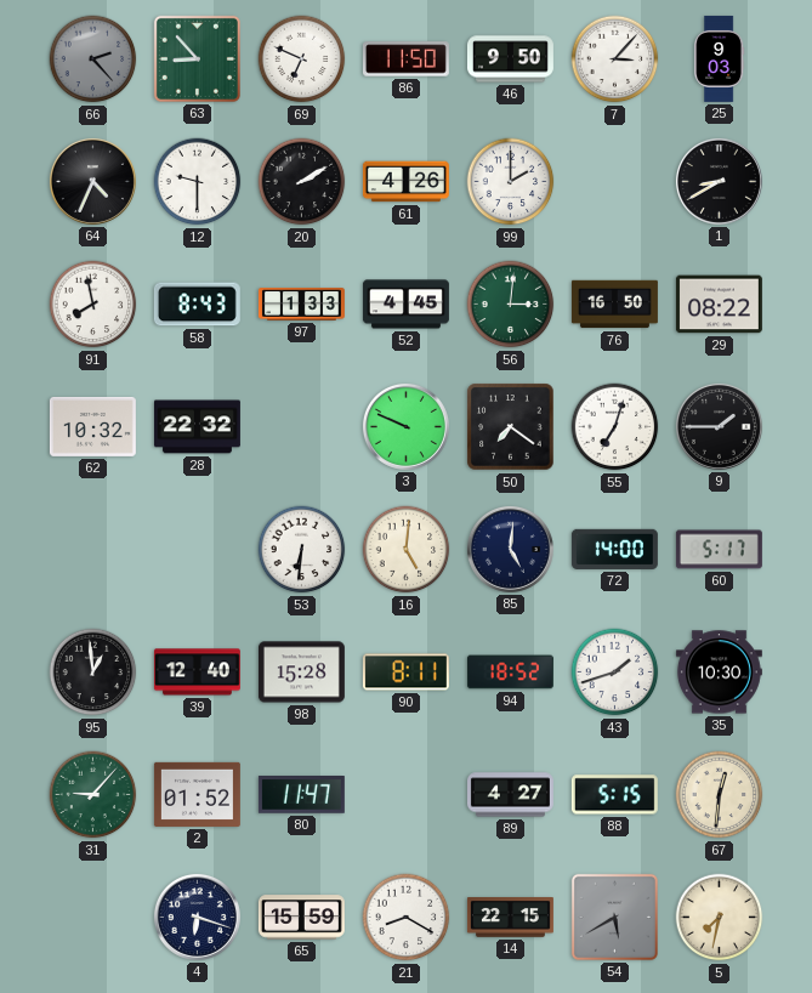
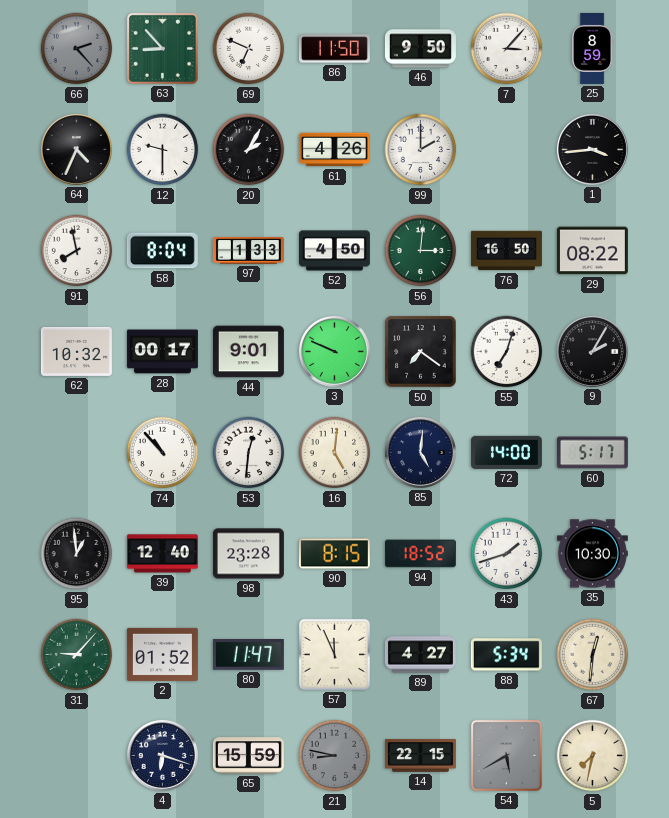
25: 9:03 -> 8:59
20: 2:10 -> 2:05
1: 8:40 -> 3:44
58: 8:43 -> 8:04
52: 4:45 -> 4:50
28: 22:32 -> 00:17
44: none -> 9:01
9: 1:45 -> 2:05
74: none -> 10:53
53: 6:31 -> 12:31
98: 15:28 -> 23:28
90: 8:11 -> 8:15
57: none -> 11:56
88: 5:15 -> 5:34
21: 8:20 -> 8:47
21 dial: white -> grey
